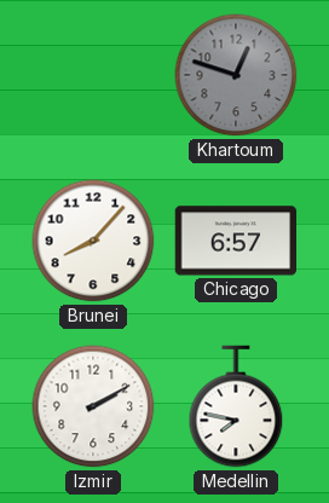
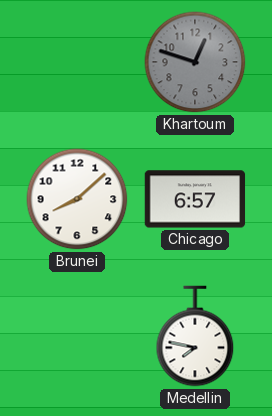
Brunei: 8:07 -> 8:08
Izmir: 2:10 -> none
